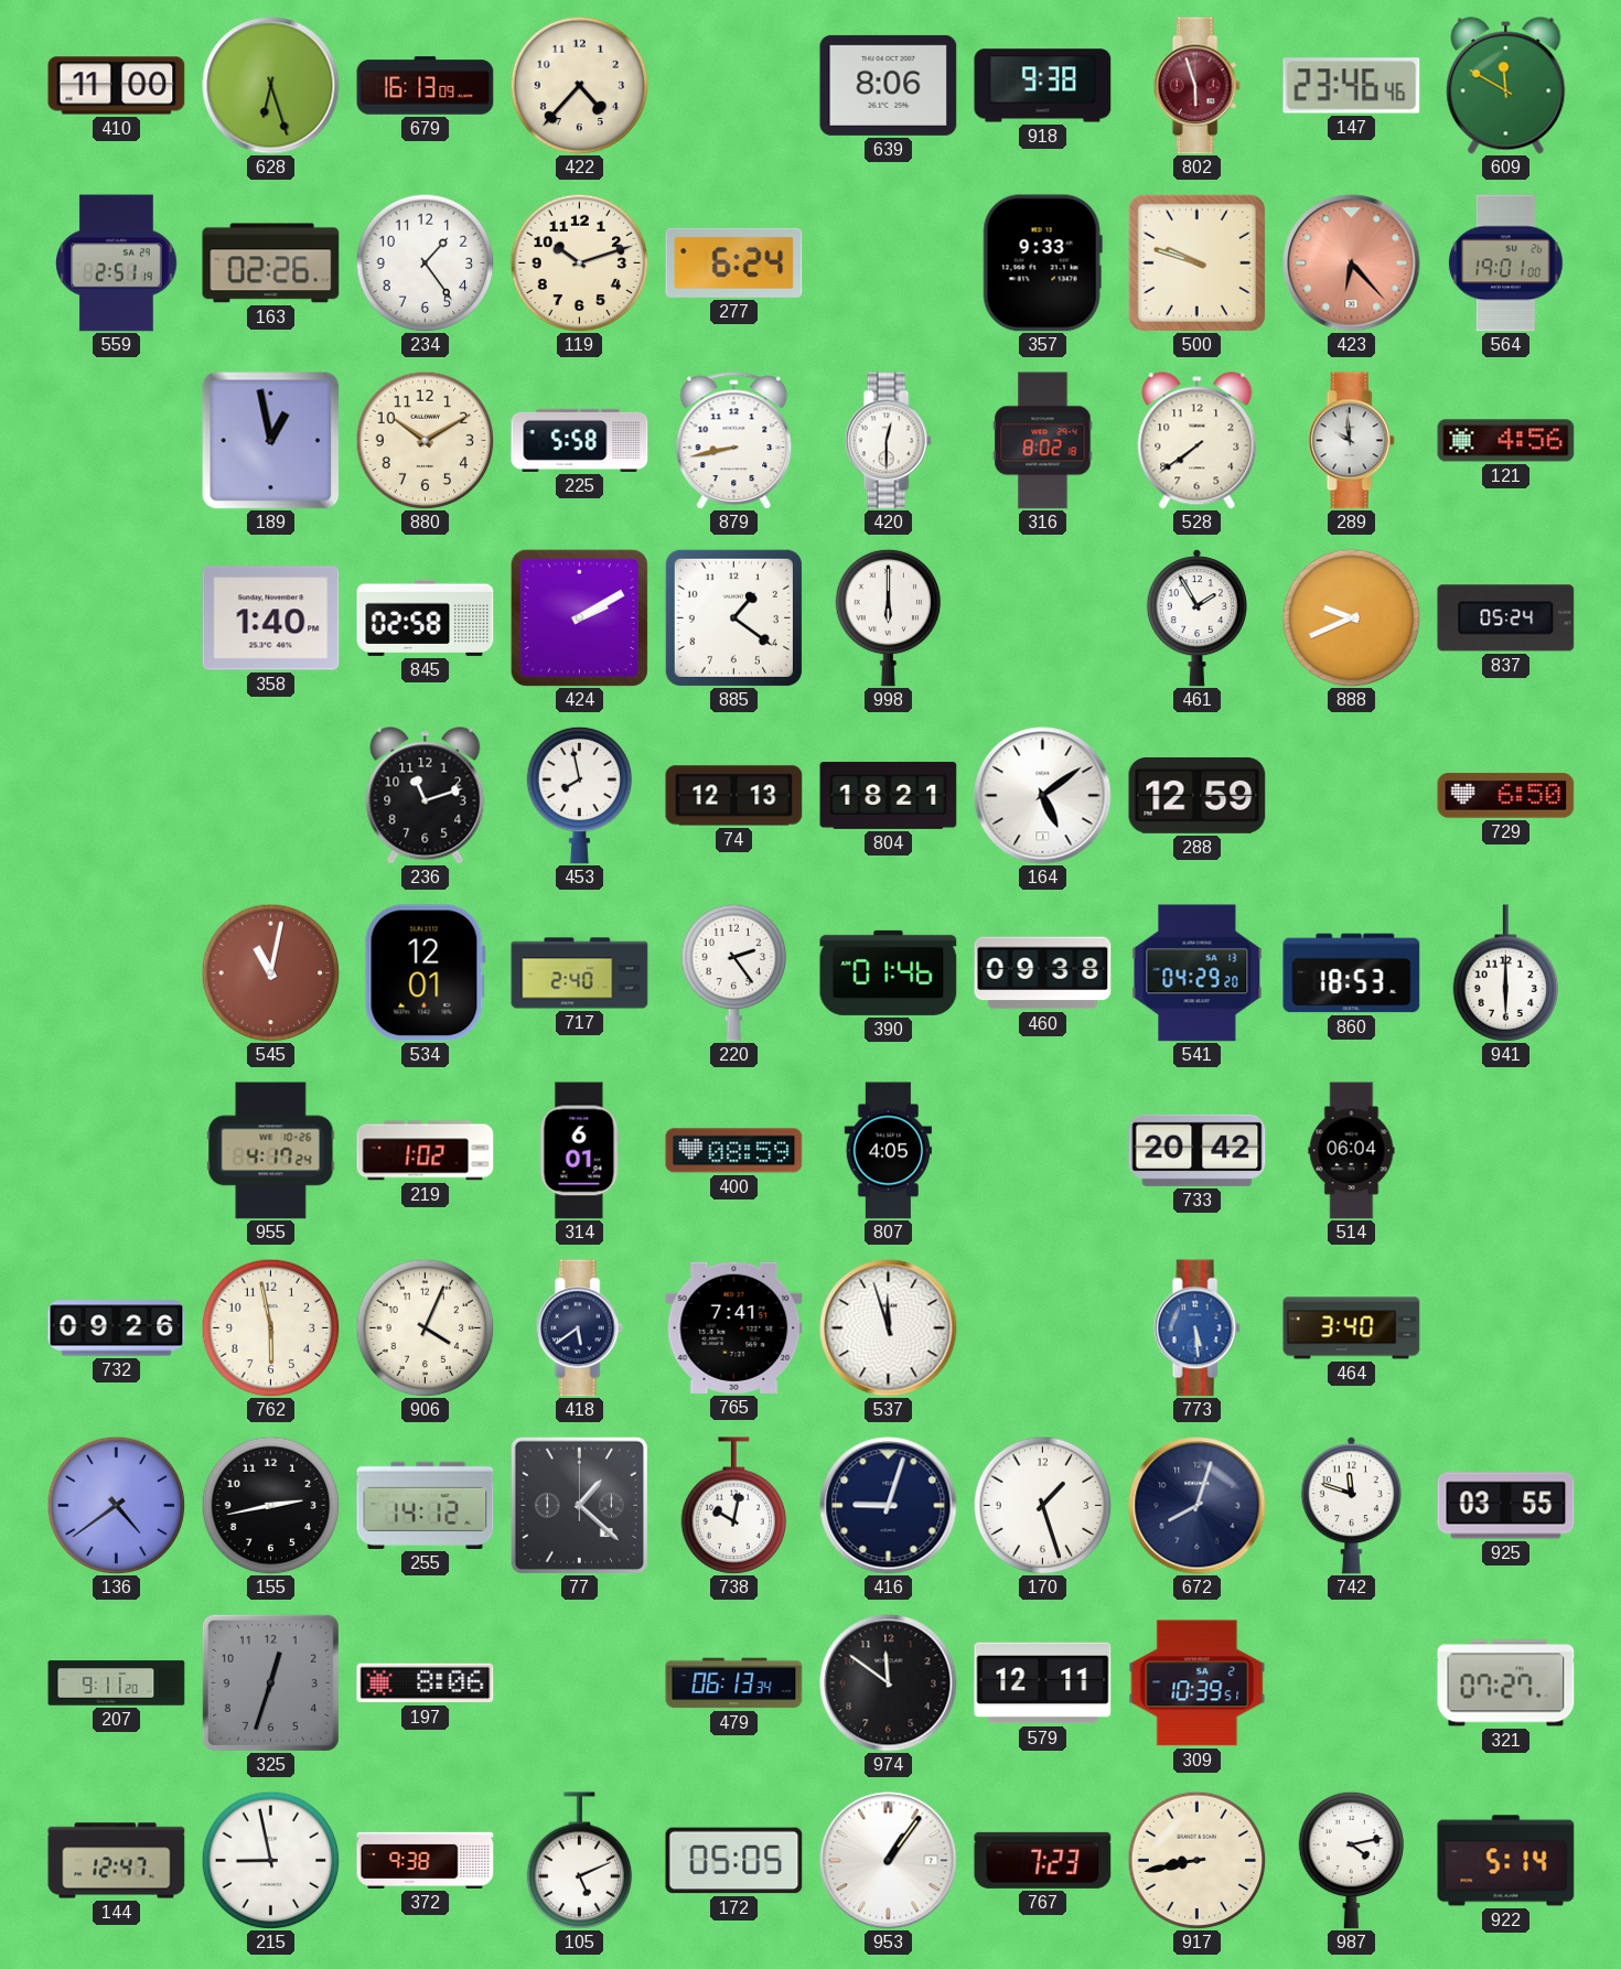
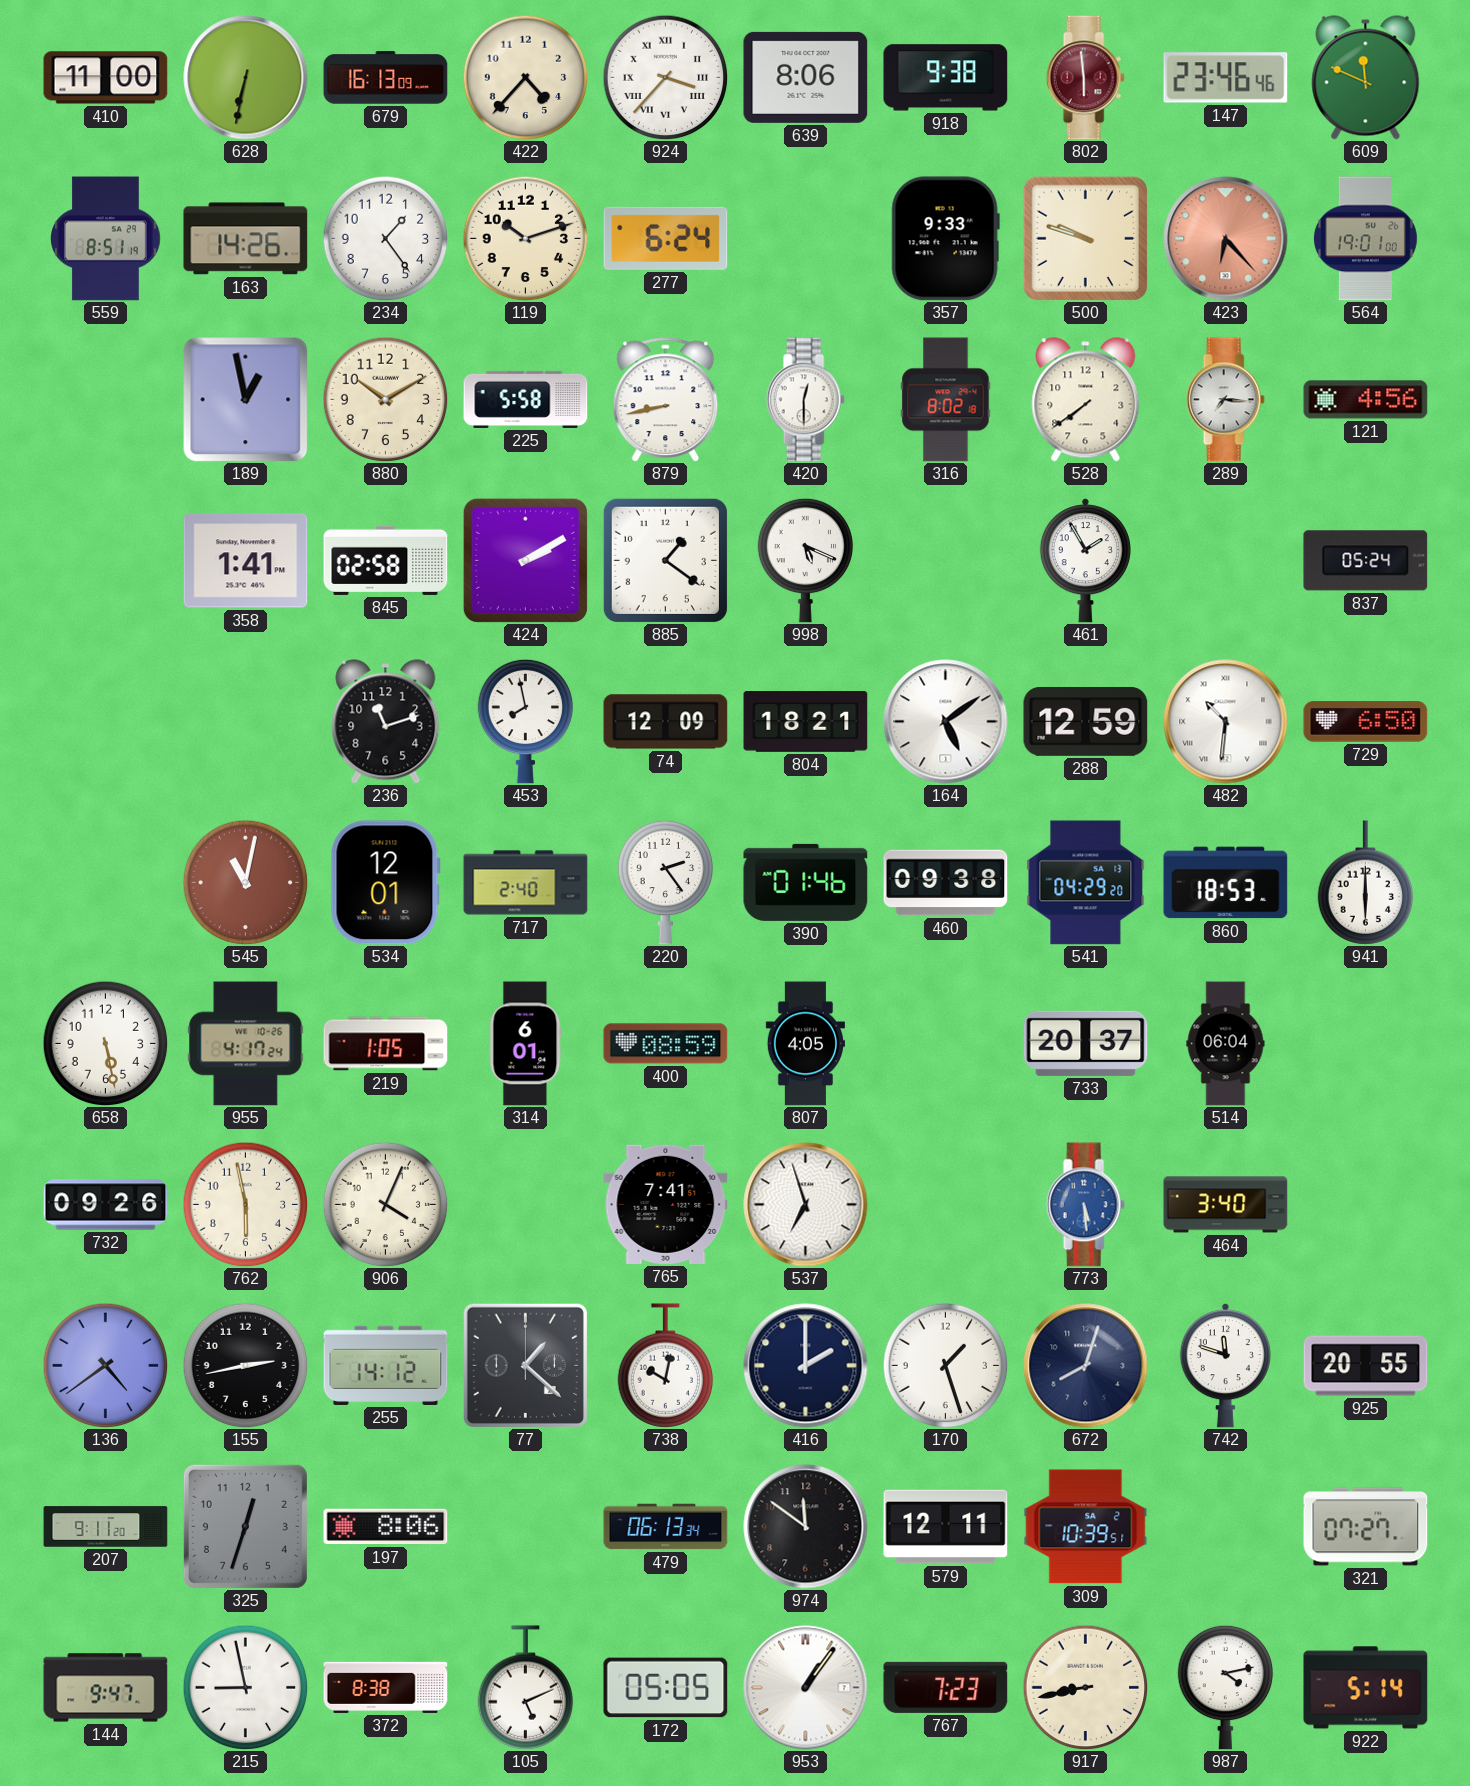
628: 6:27 -> 6:32
924: none -> 3:37
802: 5:57 -> 5:59
609: 11:50 -> 11:49
559: 2:51 -> 8:51
163: 02:26 -> 14:26
289: 9:59 -> 7:16
358: 1:40 -> 1:41
998: 6:00 -> 5:19
888: 9:41 -> none
74: 12:13 -> 12:09
482: none -> 10:31
658: none -> 5:28
219: 1:02 -> 1:05
733: 20:42 -> 20:37
418: 5:39 -> none
537: 11:57 -> 6:57
416: 9:03 -> 2:00
925: 03:55 -> 20:55
144: 12:47 -> 9:47
372: 9:38 -> 8:38
